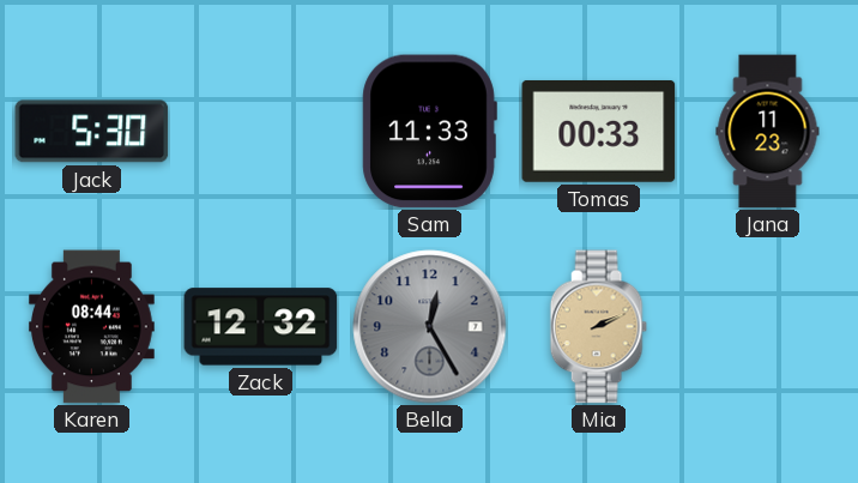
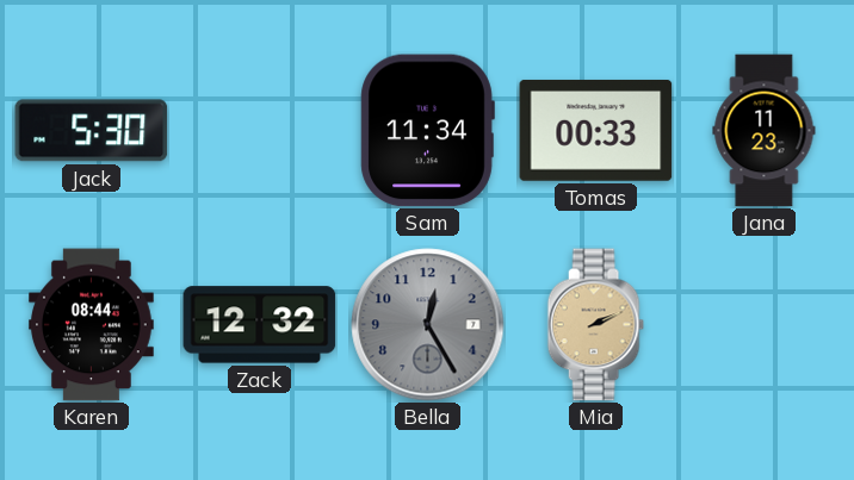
Sam: 11:33 -> 11:34
